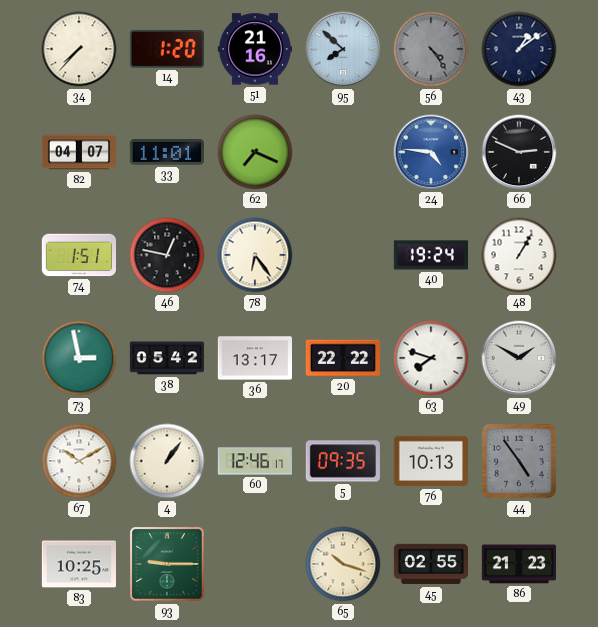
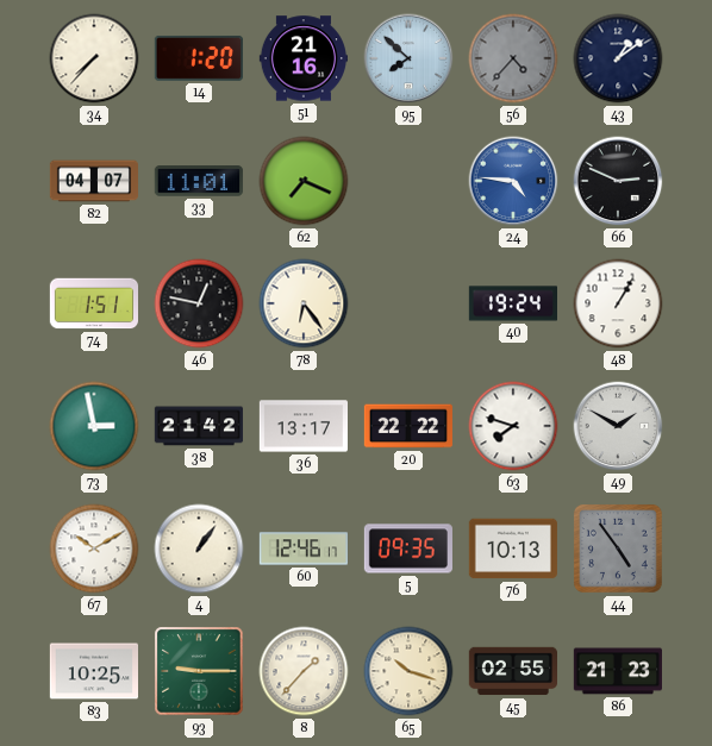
56: 4:24 -> 4:37
38: 05:42 -> 21:42
8: none -> 1:37
